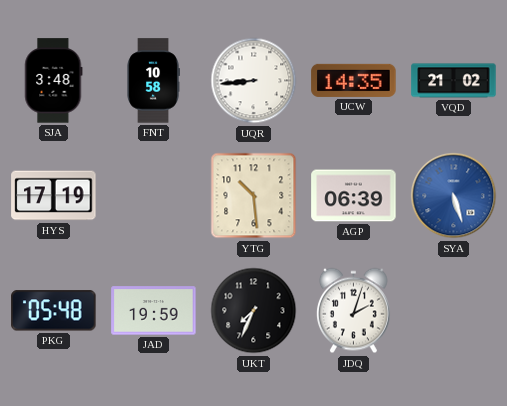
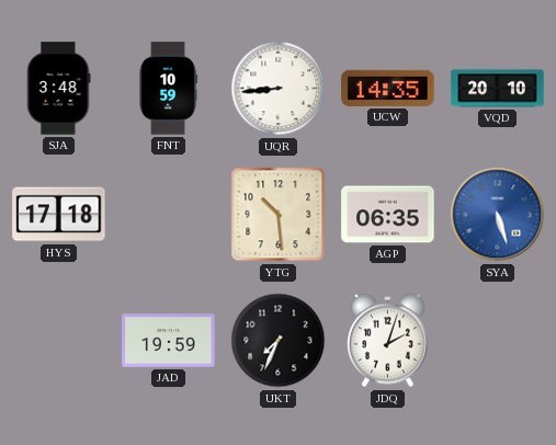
FNT: 10:58 -> 10:59
VQD: 21:02 -> 20:10
HYS: 17:19 -> 17:18
AGP: 06:39 -> 06:35
PKG: 05:48 -> none
